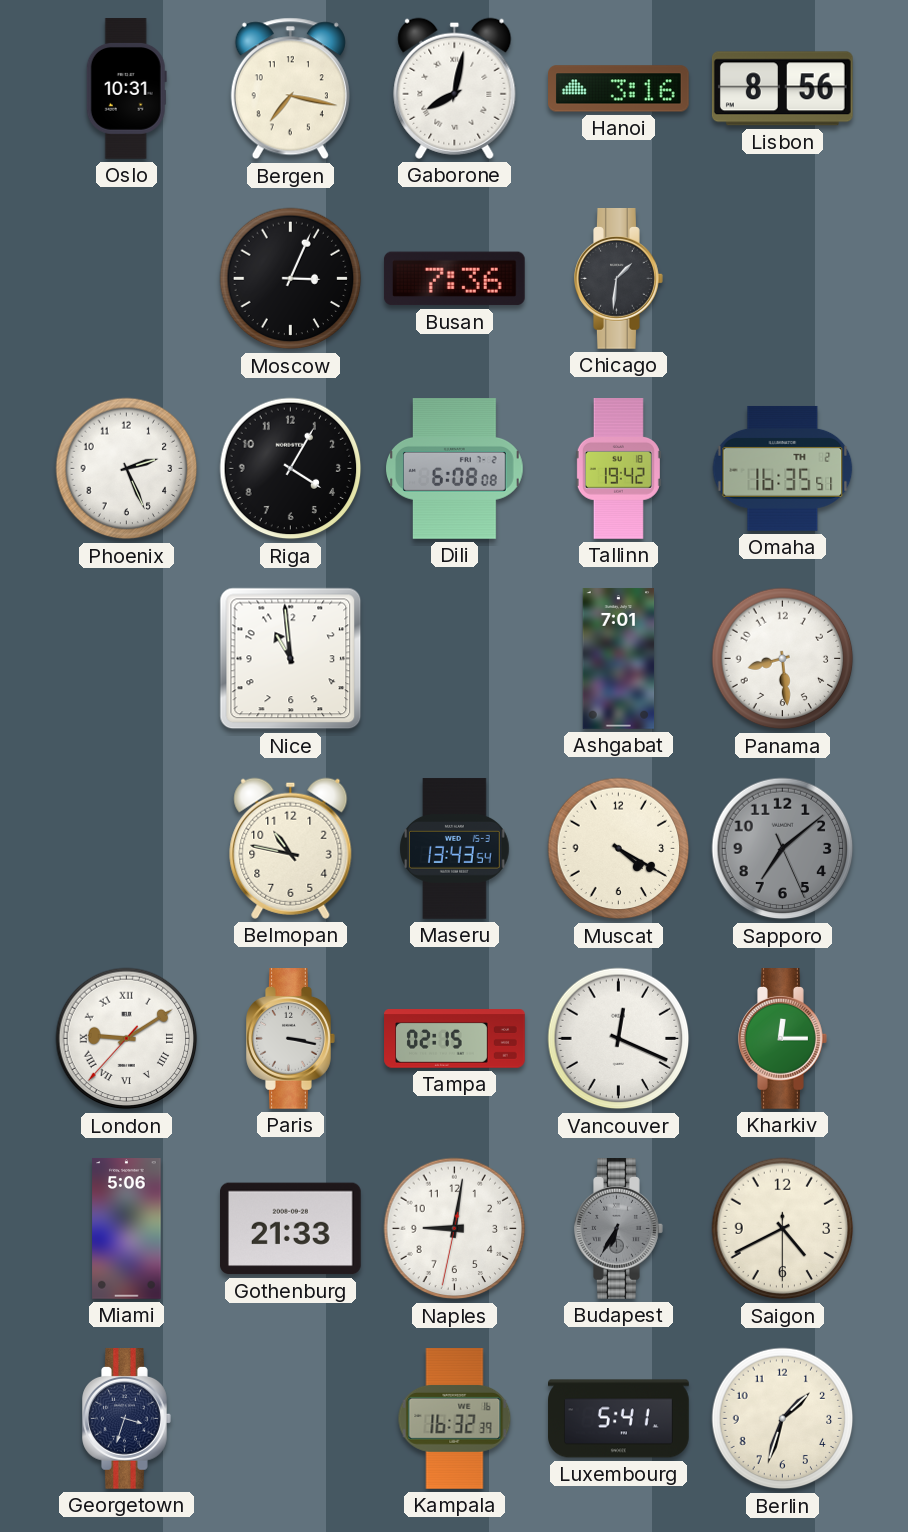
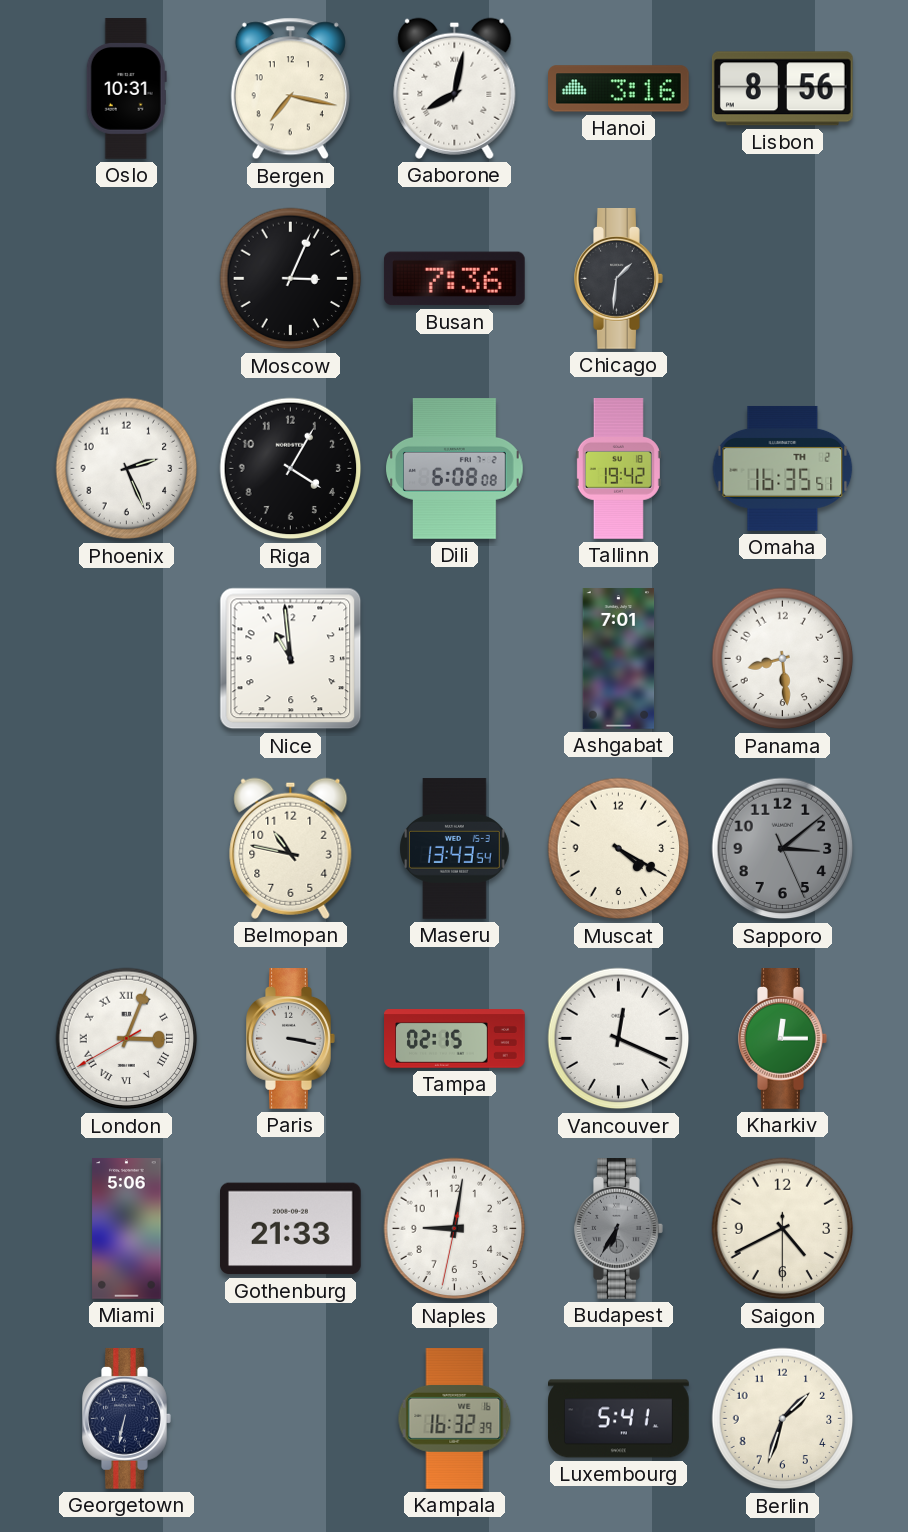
Sapporo: 7:08 -> 3:08
London: 9:09 -> 3:03
Georgetown: 3:33 -> 6:32
